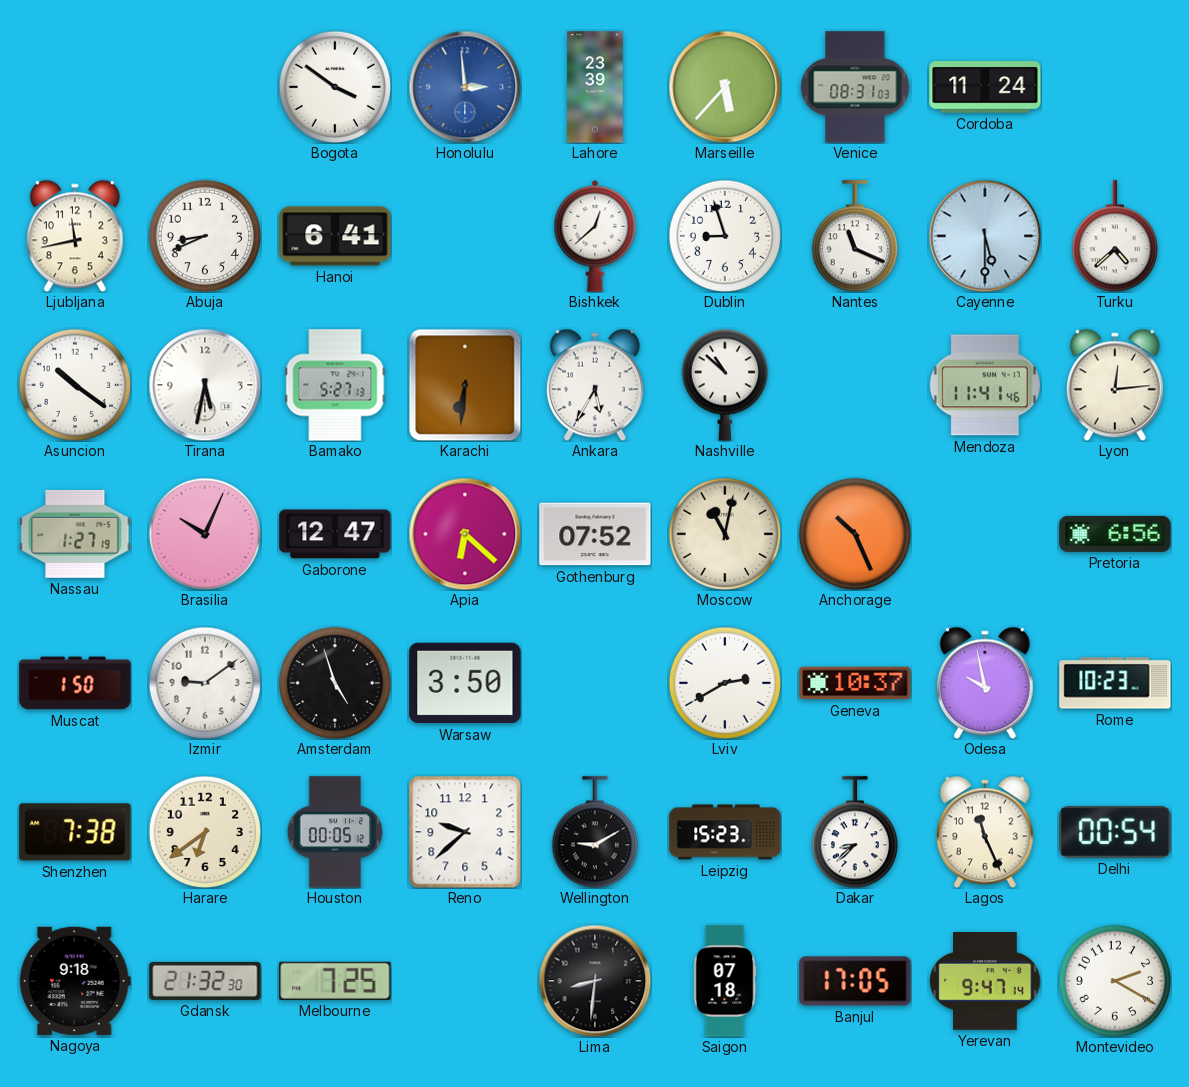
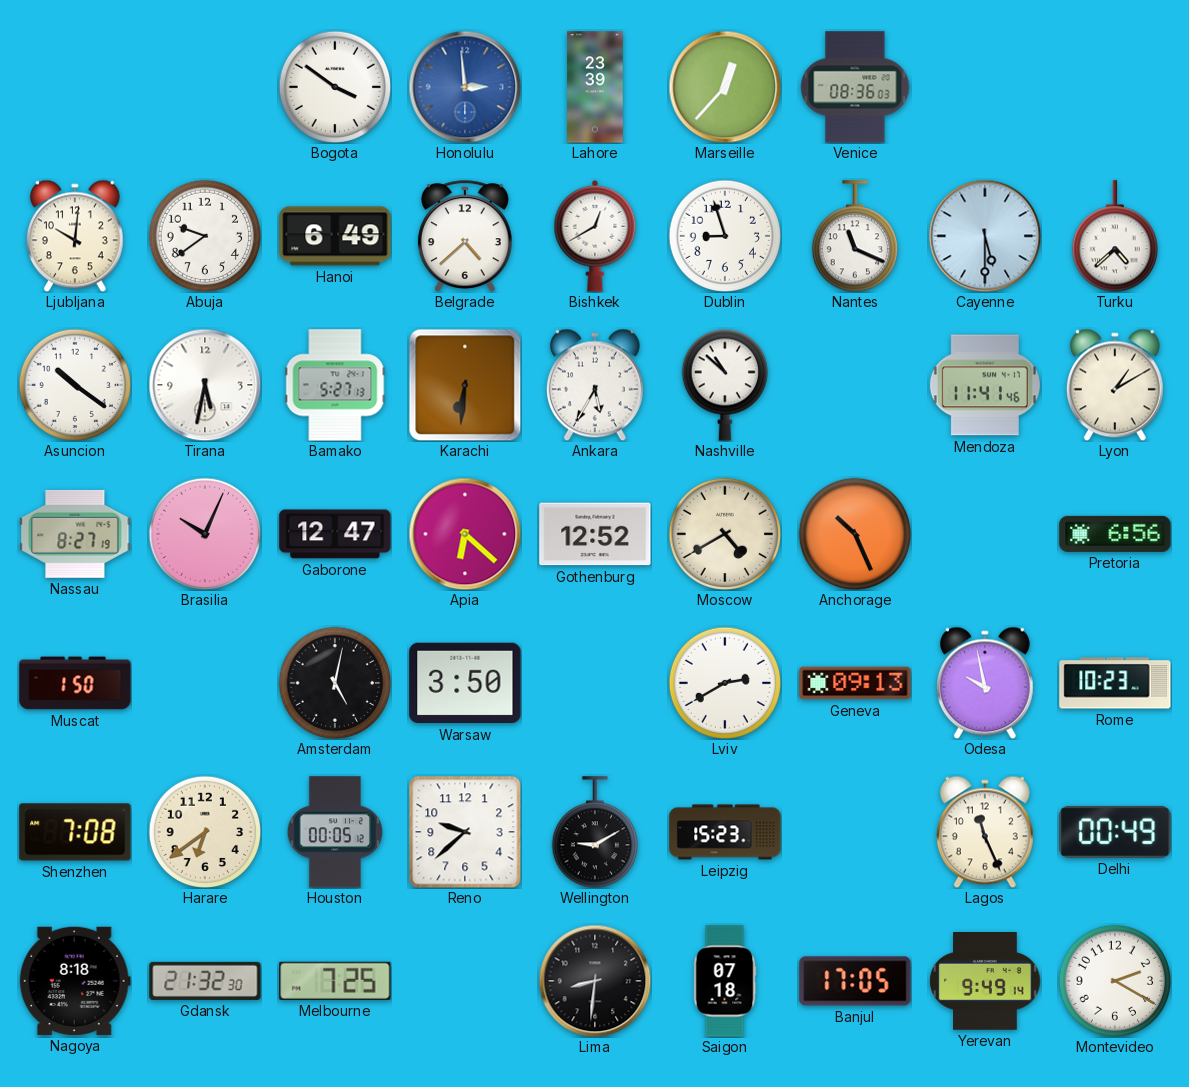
Marseille: 5:37 -> 12:37
Venice: 08:31 -> 08:36
Cordoba: 11:24 -> none
Ljubljana: 11:43 -> 10:01
Abuja: 8:41 -> 9:39
Hanoi: 6:41 -> 6:49
Belgrade: none -> 4:38
Bishkek: 12:38 -> 12:40
Lyon: 12:14 -> 1:10
Nassau: 1:27 -> 8:27
Gothenburg: 07:52 -> 12:52
Moscow: 11:02 -> 4:40
Izmir: 9:09 -> none
Amsterdam: 4:57 -> 5:02
Geneva: 10:37 -> 09:13
Shenzhen: 7:38 -> 7:08
Dakar: 8:38 -> none
Delhi: 00:54 -> 00:49
Nagoya: 9:18 -> 8:18
Yerevan: 9:47 -> 9:49
